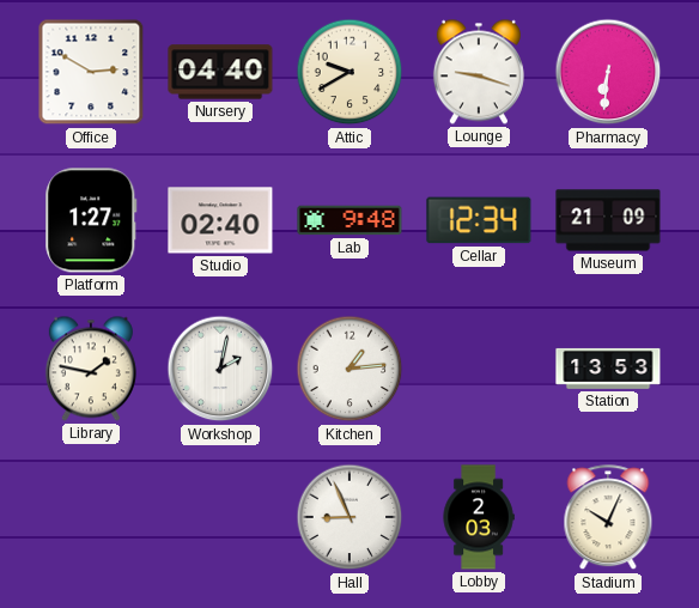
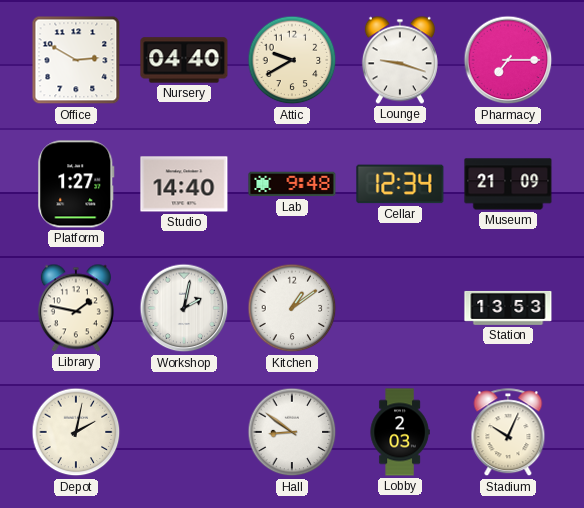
Pharmacy: 6:31 -> 7:15
Studio: 02:40 -> 14:40
Kitchen: 1:14 -> 1:09
Depot: none -> 2:02
Hall: 8:56 -> 8:51
